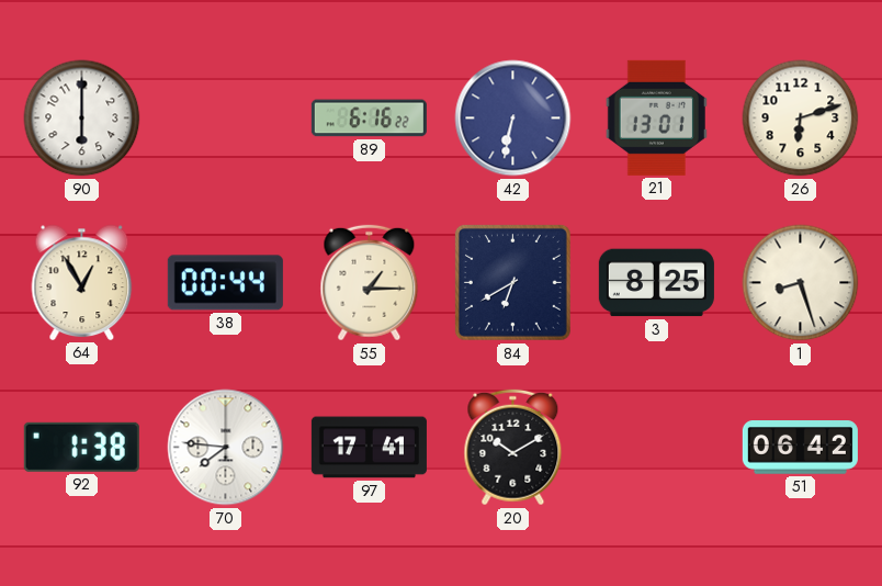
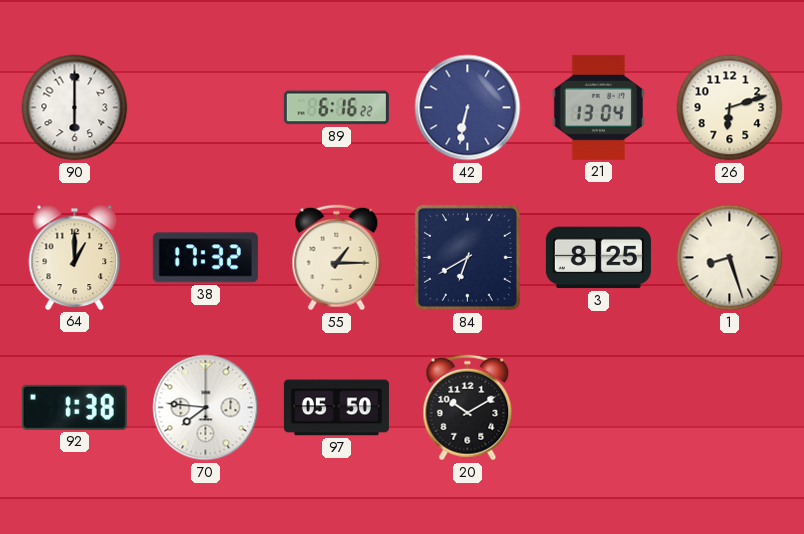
21: 13:01 -> 13:04
64: 12:55 -> 1:00
38: 00:44 -> 17:32
97: 17:41 -> 05:50
51: 06:42 -> none
